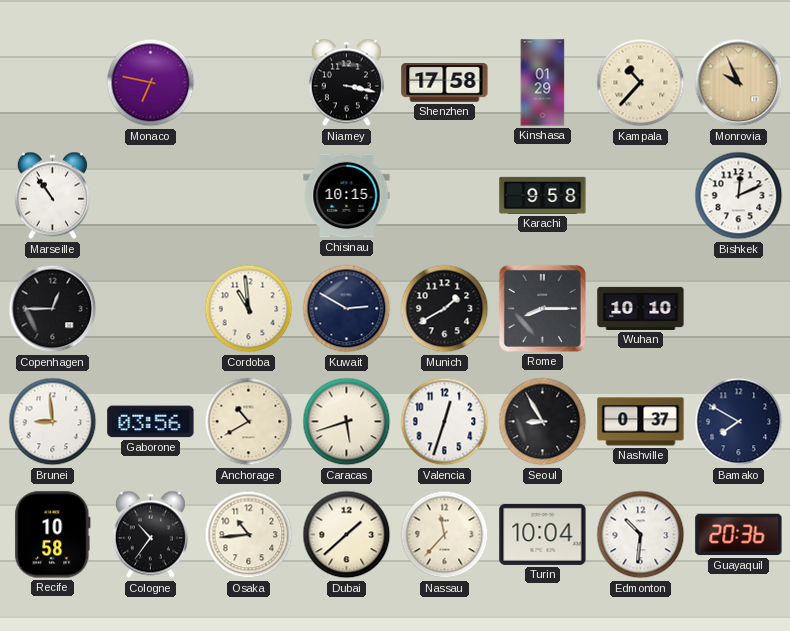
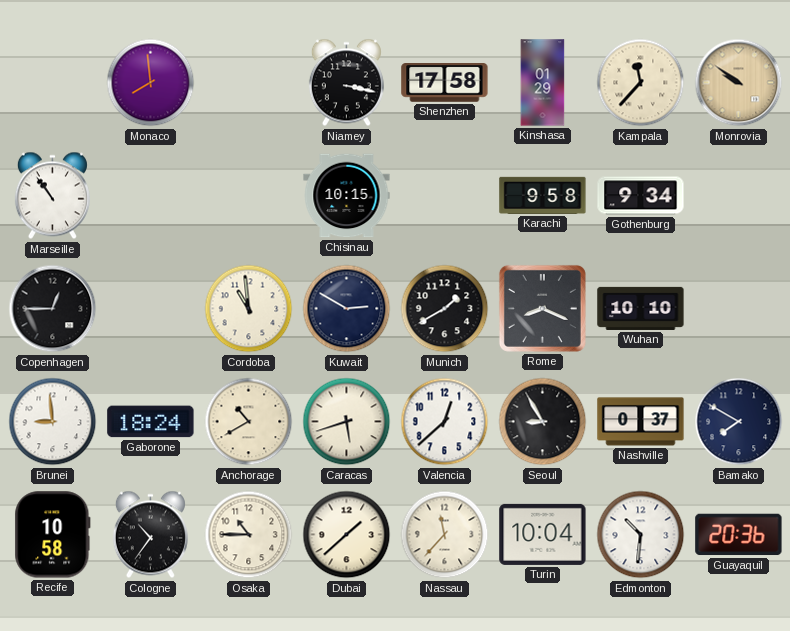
Monaco: 6:47 -> 7:59
Kampala: 10:37 -> 11:37
Monrovia: 9:56 -> 9:51
Gothenburg: none -> 9:34
Bishkek: 12:11 -> none
Rome: 8:15 -> 8:19
Gaborone: 03:56 -> 18:24
Valencia: 12:33 -> 12:38
Osaka: 10:44 -> 10:45
